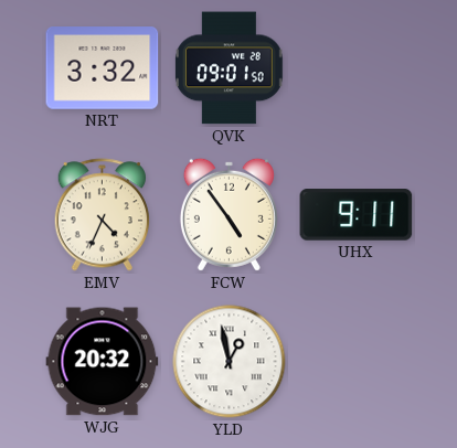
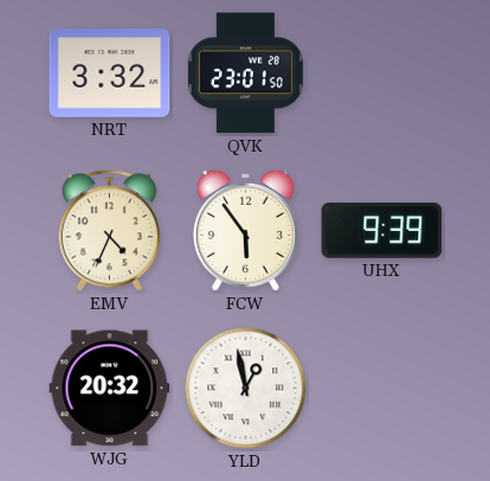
QVK: 09:01 -> 23:01
FCW: 4:54 -> 5:54
UHX: 9:11 -> 9:39
